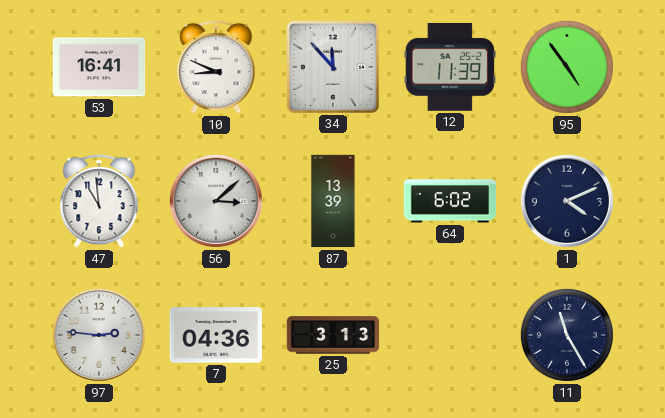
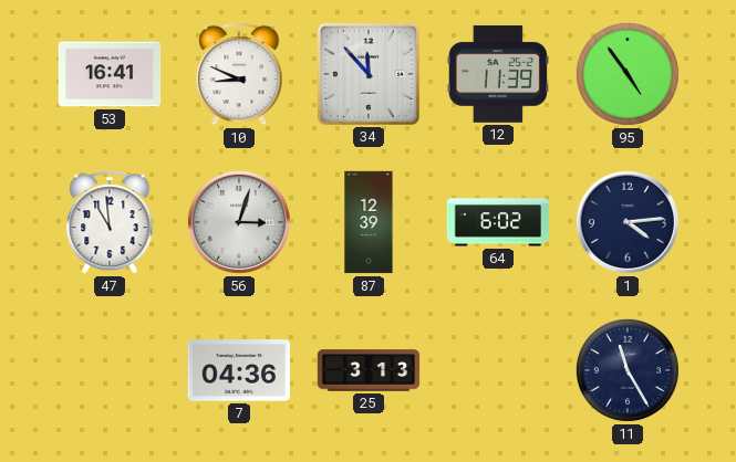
56: 3:08 -> 3:03
87: 13:39 -> 12:39
1: 4:11 -> 4:14
97: 2:46 -> none
